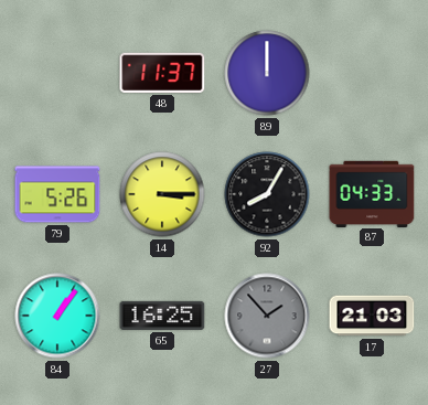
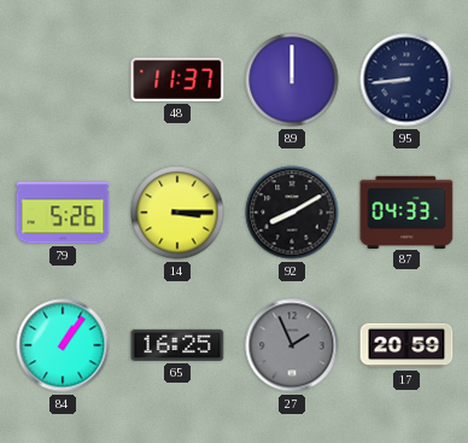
95: none -> 8:44
92: 8:05 -> 8:10
27: 1:53 -> 1:56
17: 21:03 -> 20:59
